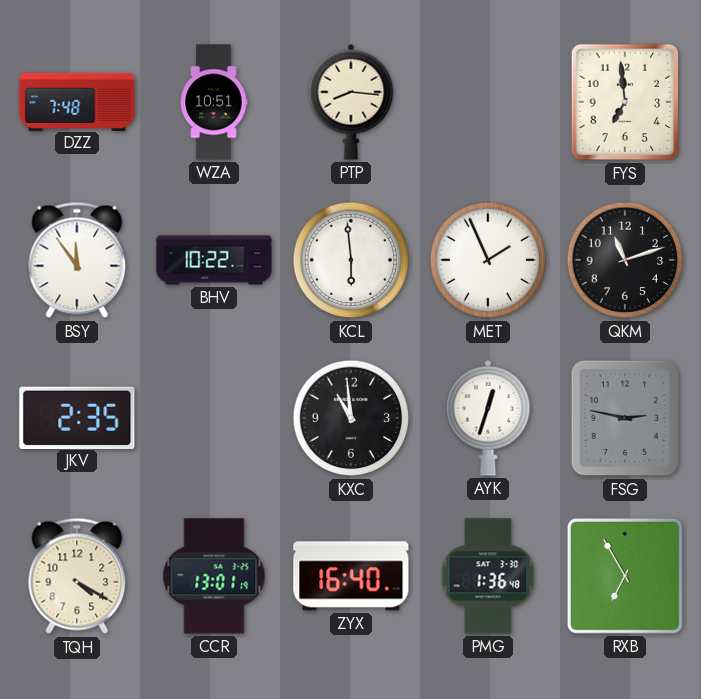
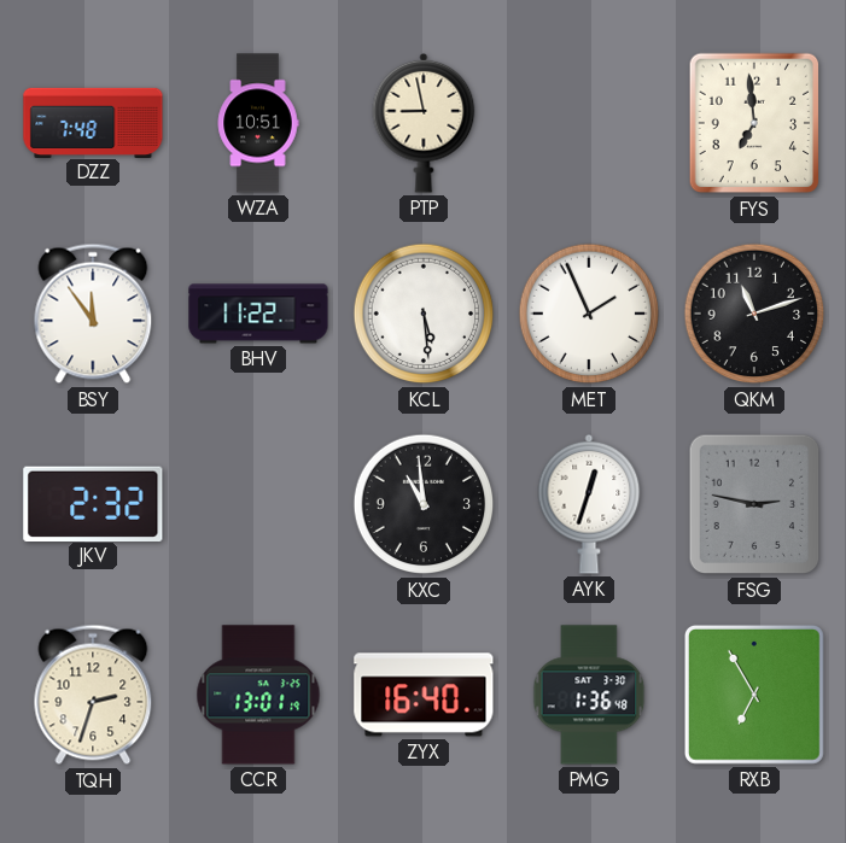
PTP: 8:16 -> 8:58
BHV: 10:22 -> 11:22
KCL: 5:59 -> 5:29
JKV: 2:35 -> 2:32
TQH: 4:20 -> 2:33
